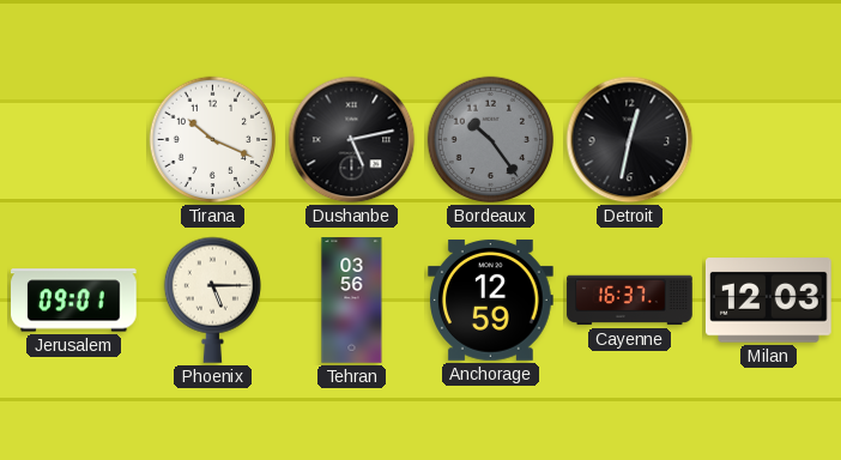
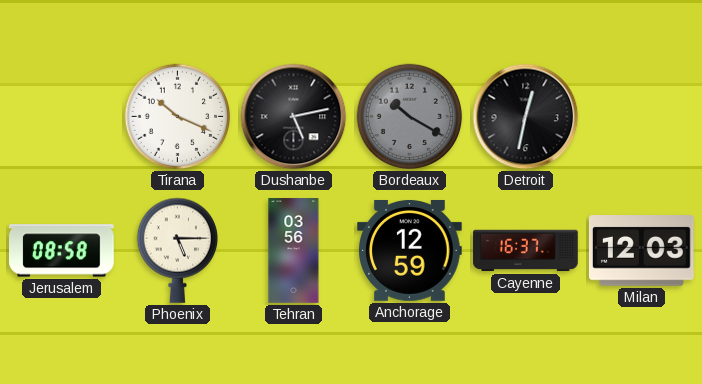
Bordeaux: 10:24 -> 10:20
Jerusalem: 09:01 -> 08:58
